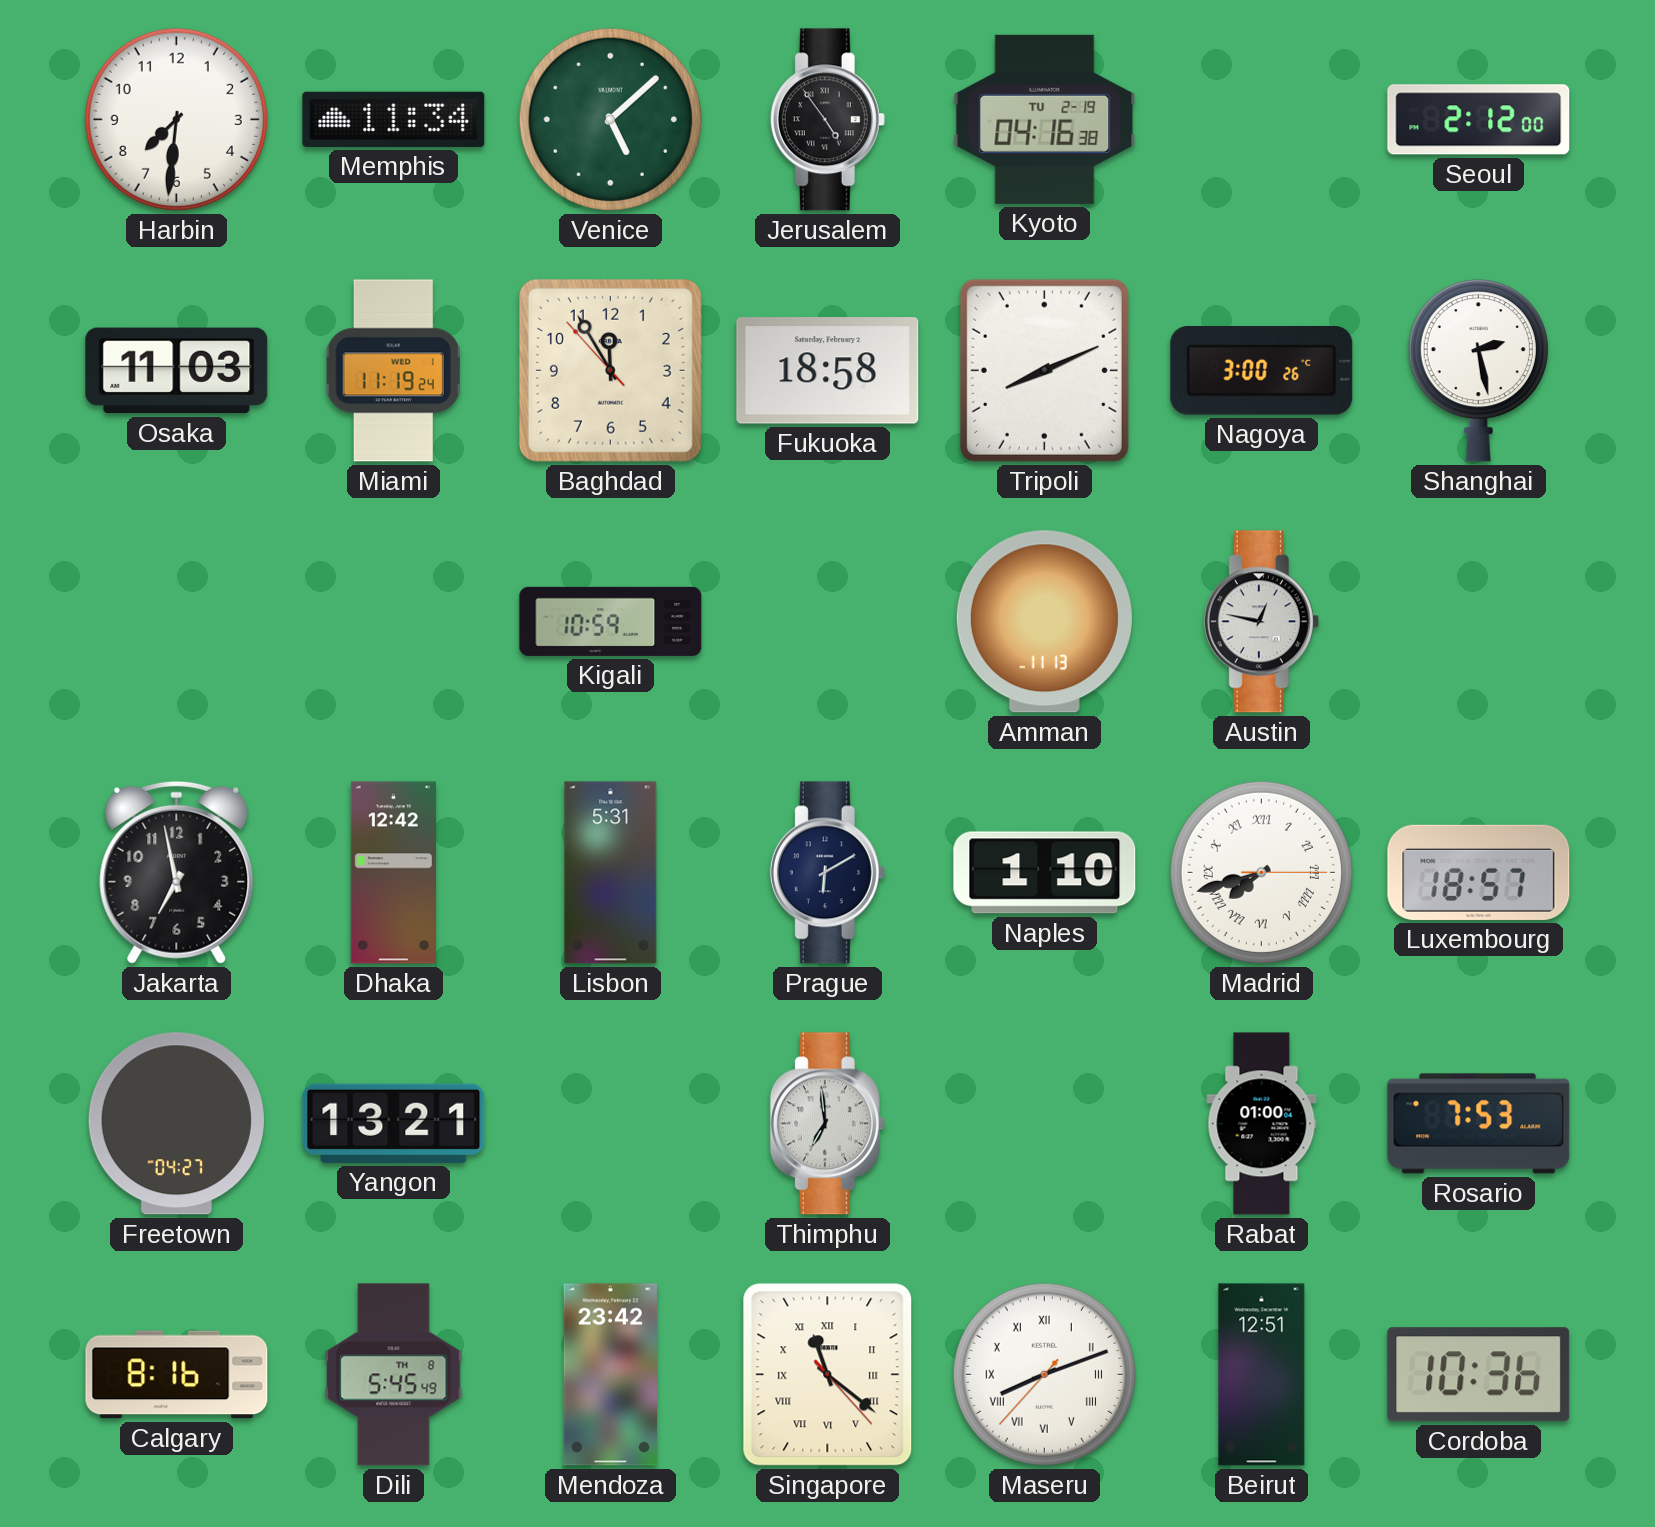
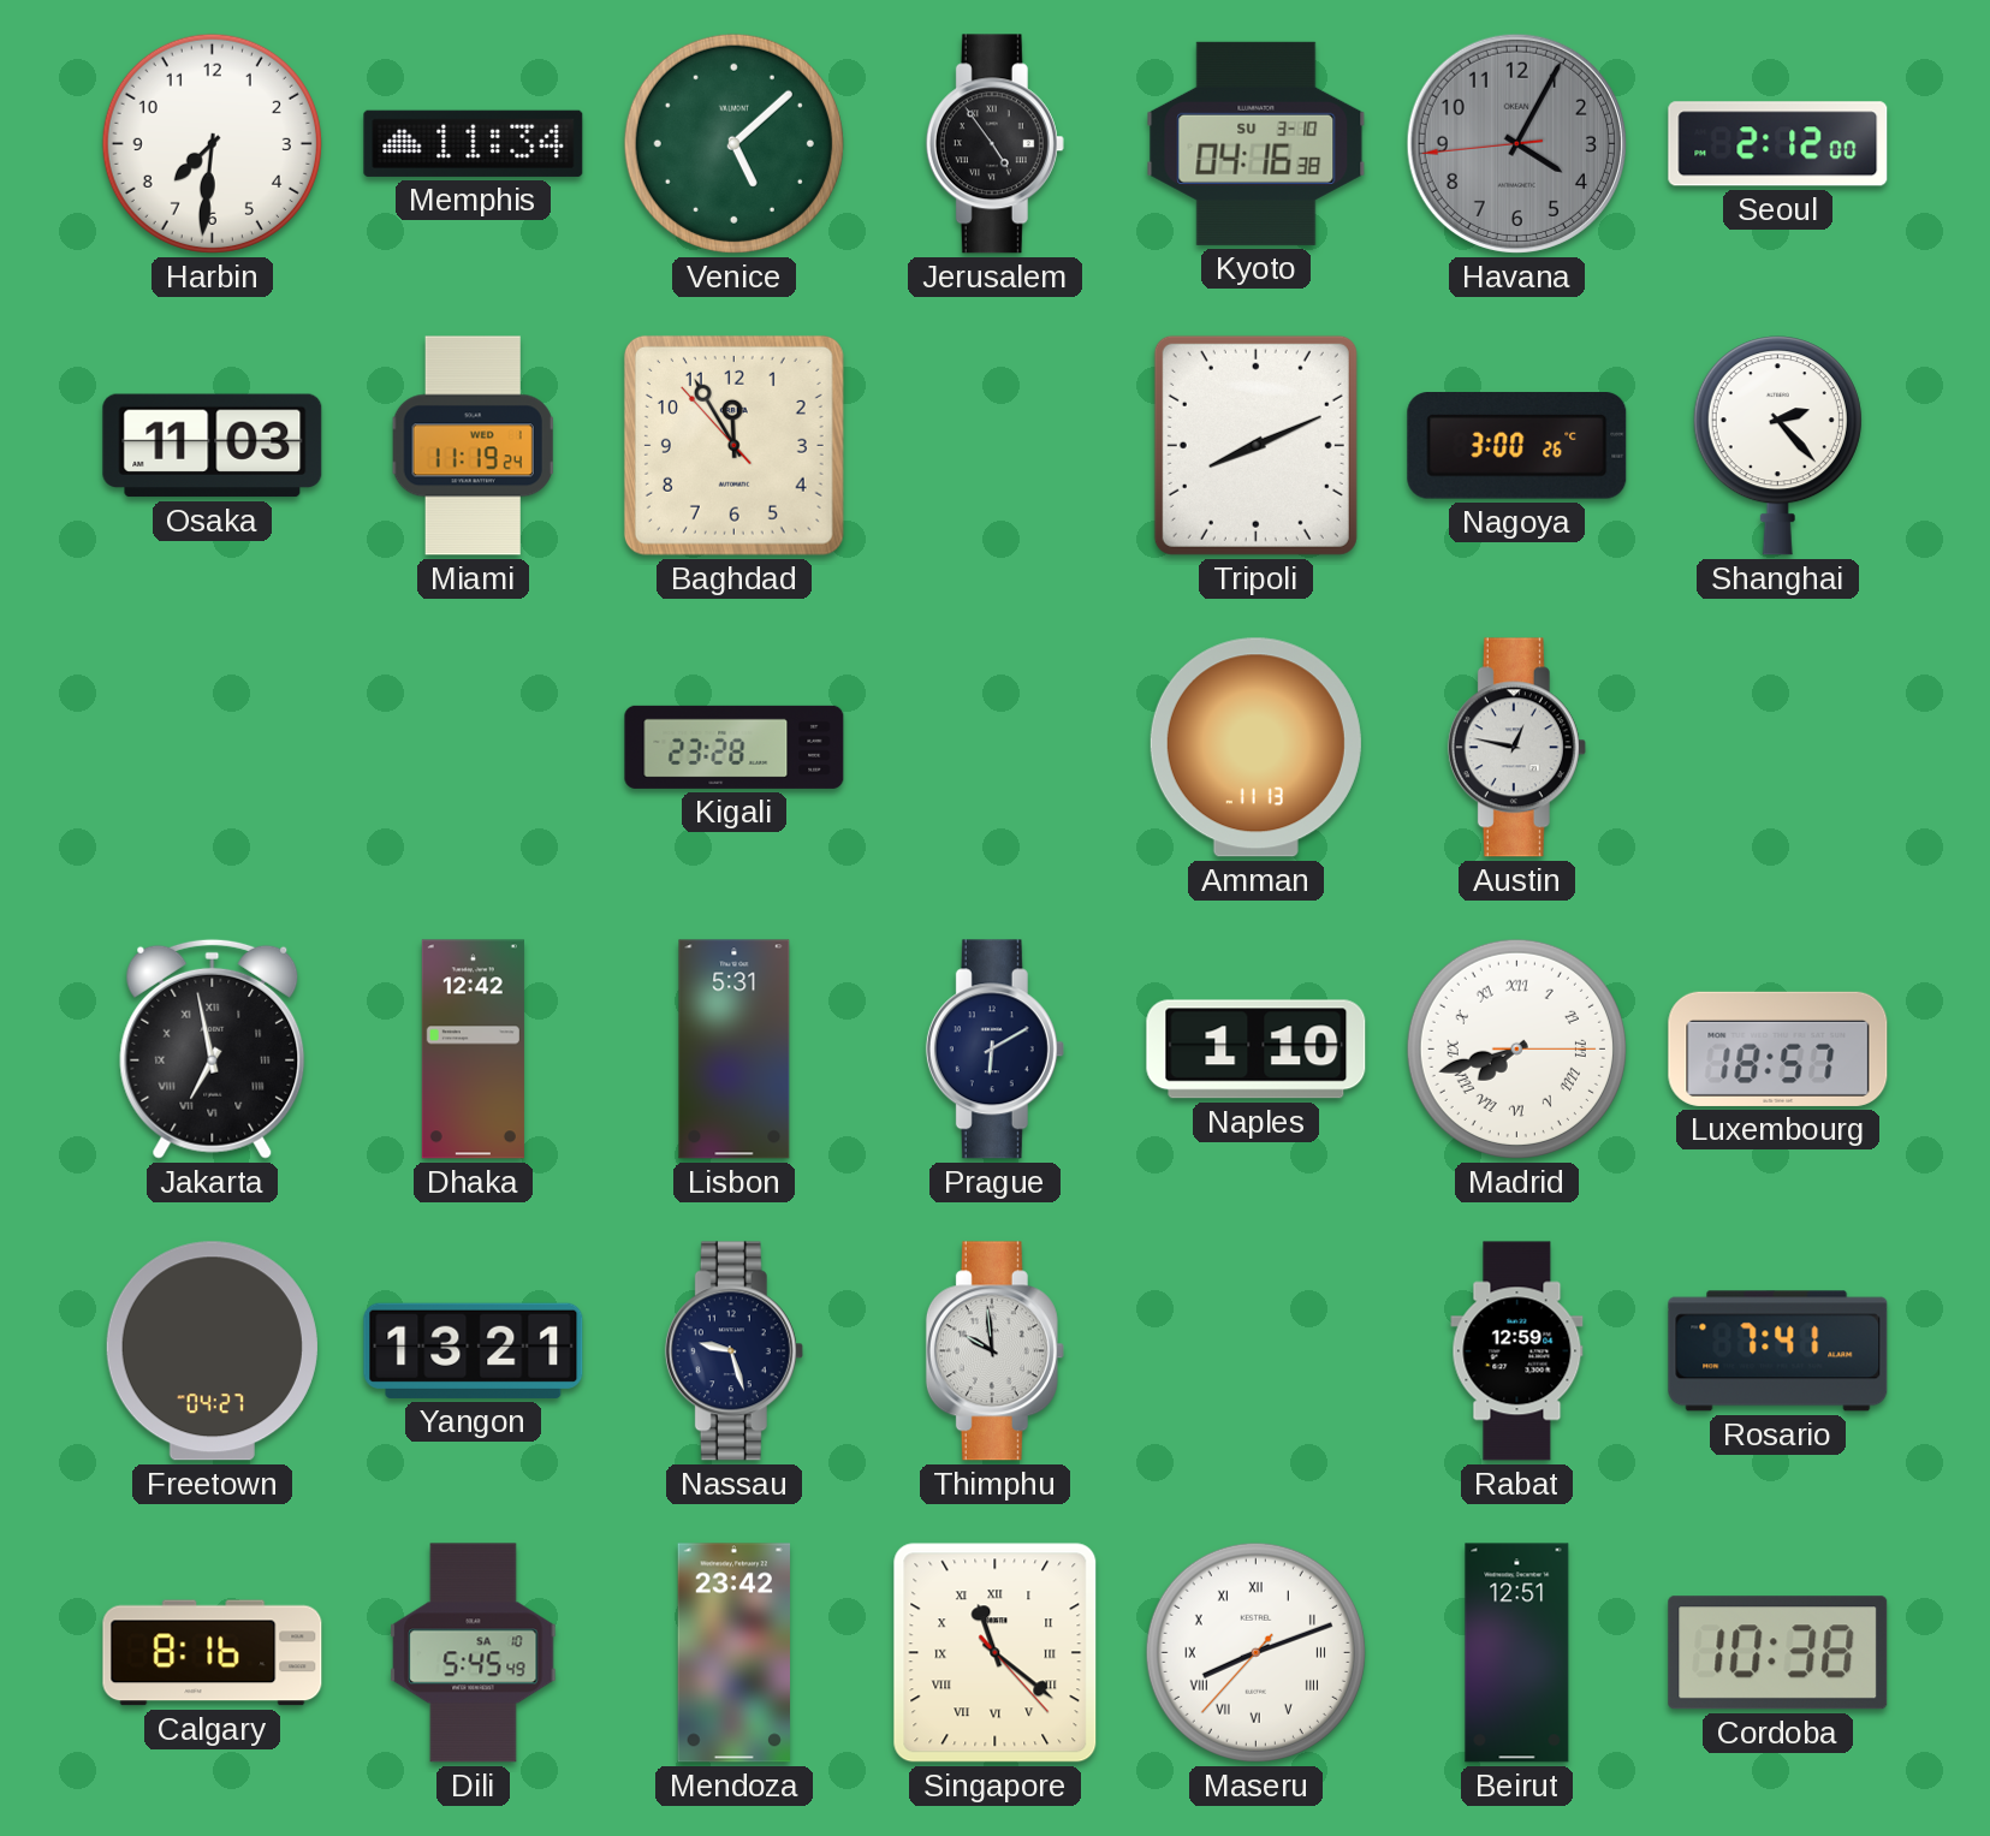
Kyoto date: TU 2-19 -> SU 3-10
Havana: none -> 4:04
Fukuoka: 18:58 -> none
Shanghai: 2:28 -> 2:23
Kigali: 10:59 -> 23:28
Jakarta numerals: Arabic -> Roman
Nassau: none -> 9:27
Thimphu: 6:59 -> 9:59
Rabat: 01:00 -> 12:59
Rosario: 7:53 -> 7:41
Dili date: TH 8 -> SA 10
Cordoba: 10:36 -> 10:38
